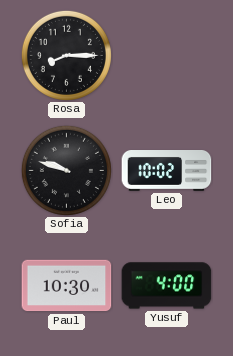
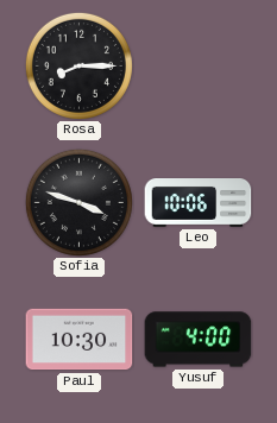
Sofia: 9:48 -> 3:48
Leo: 10:02 -> 10:06
